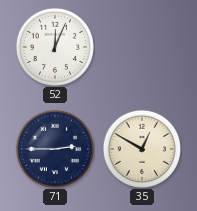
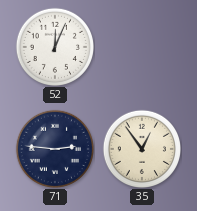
71: 2:45 -> 2:46
35: 12:50 -> 12:54
